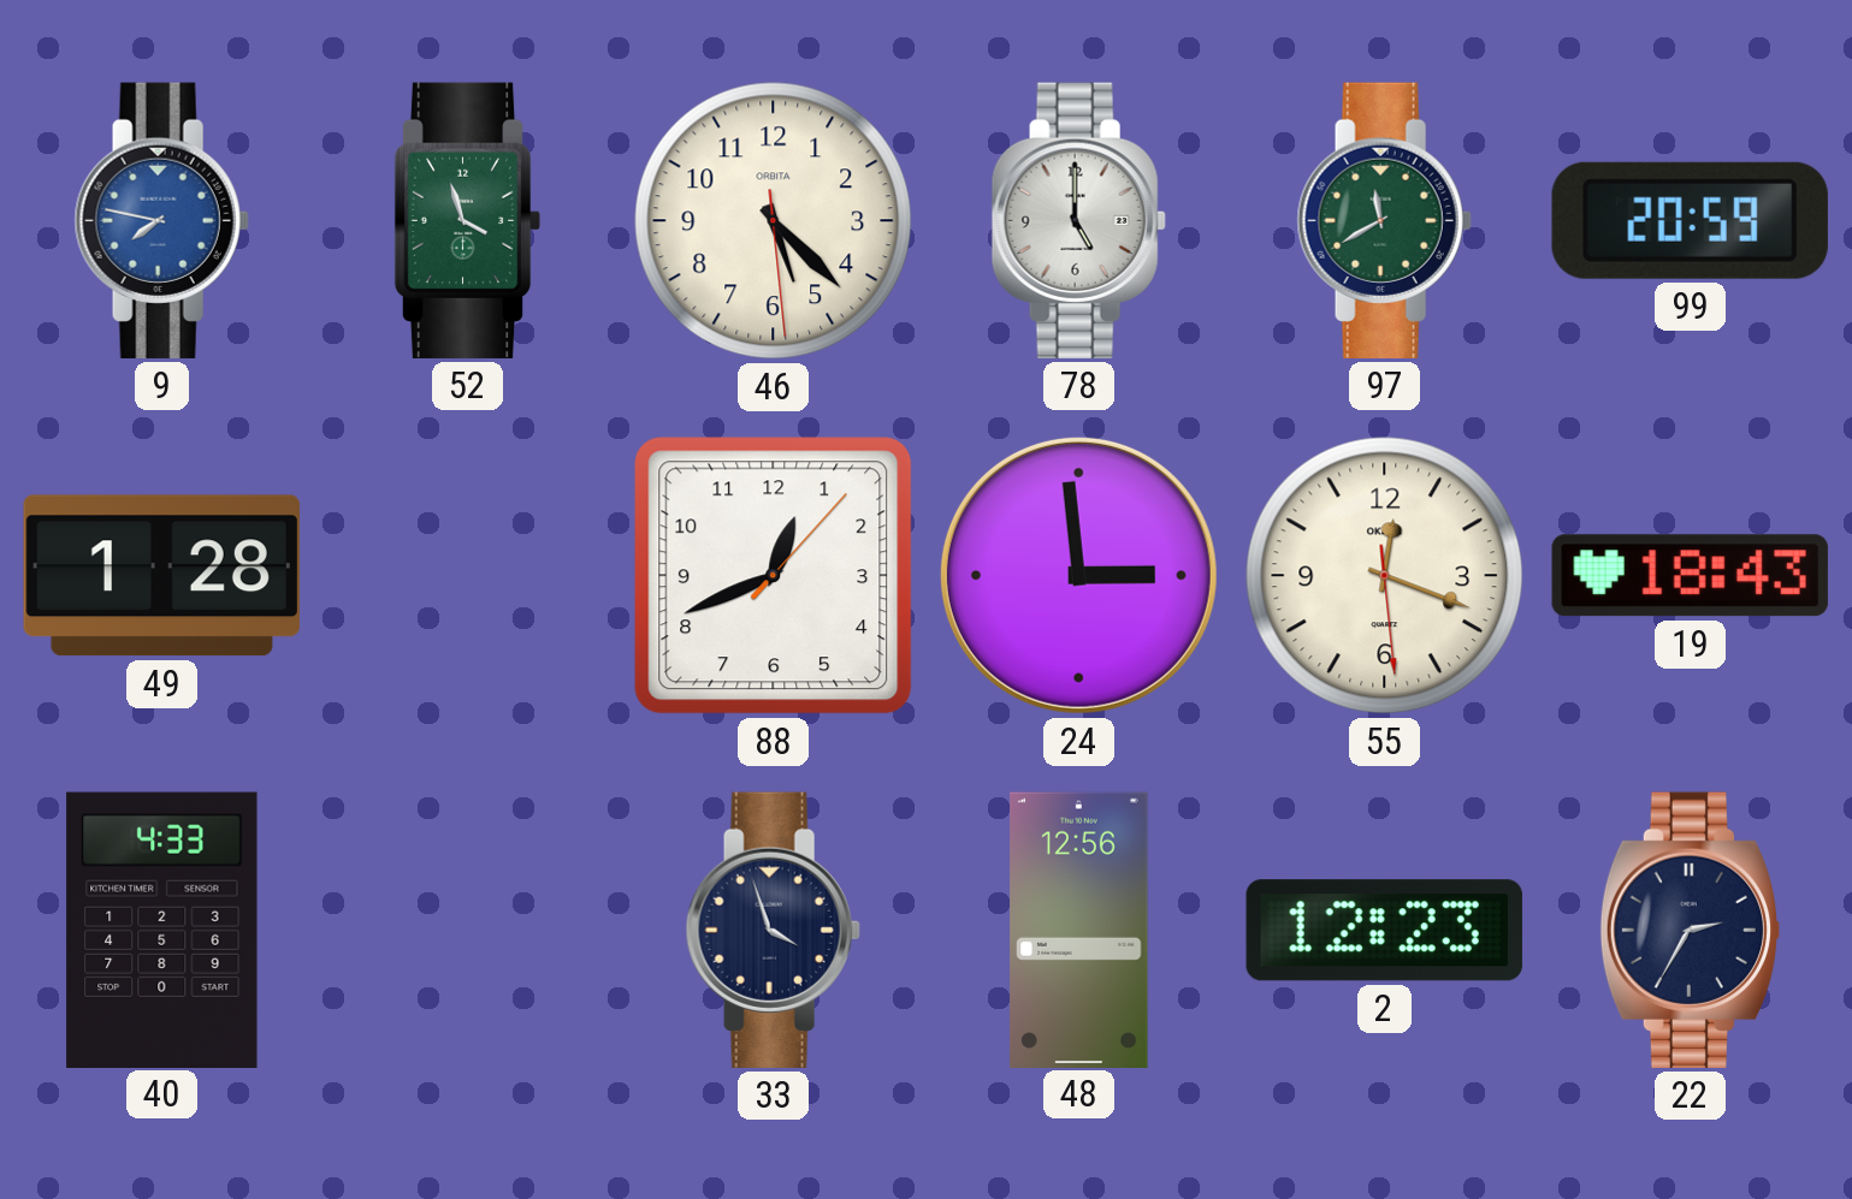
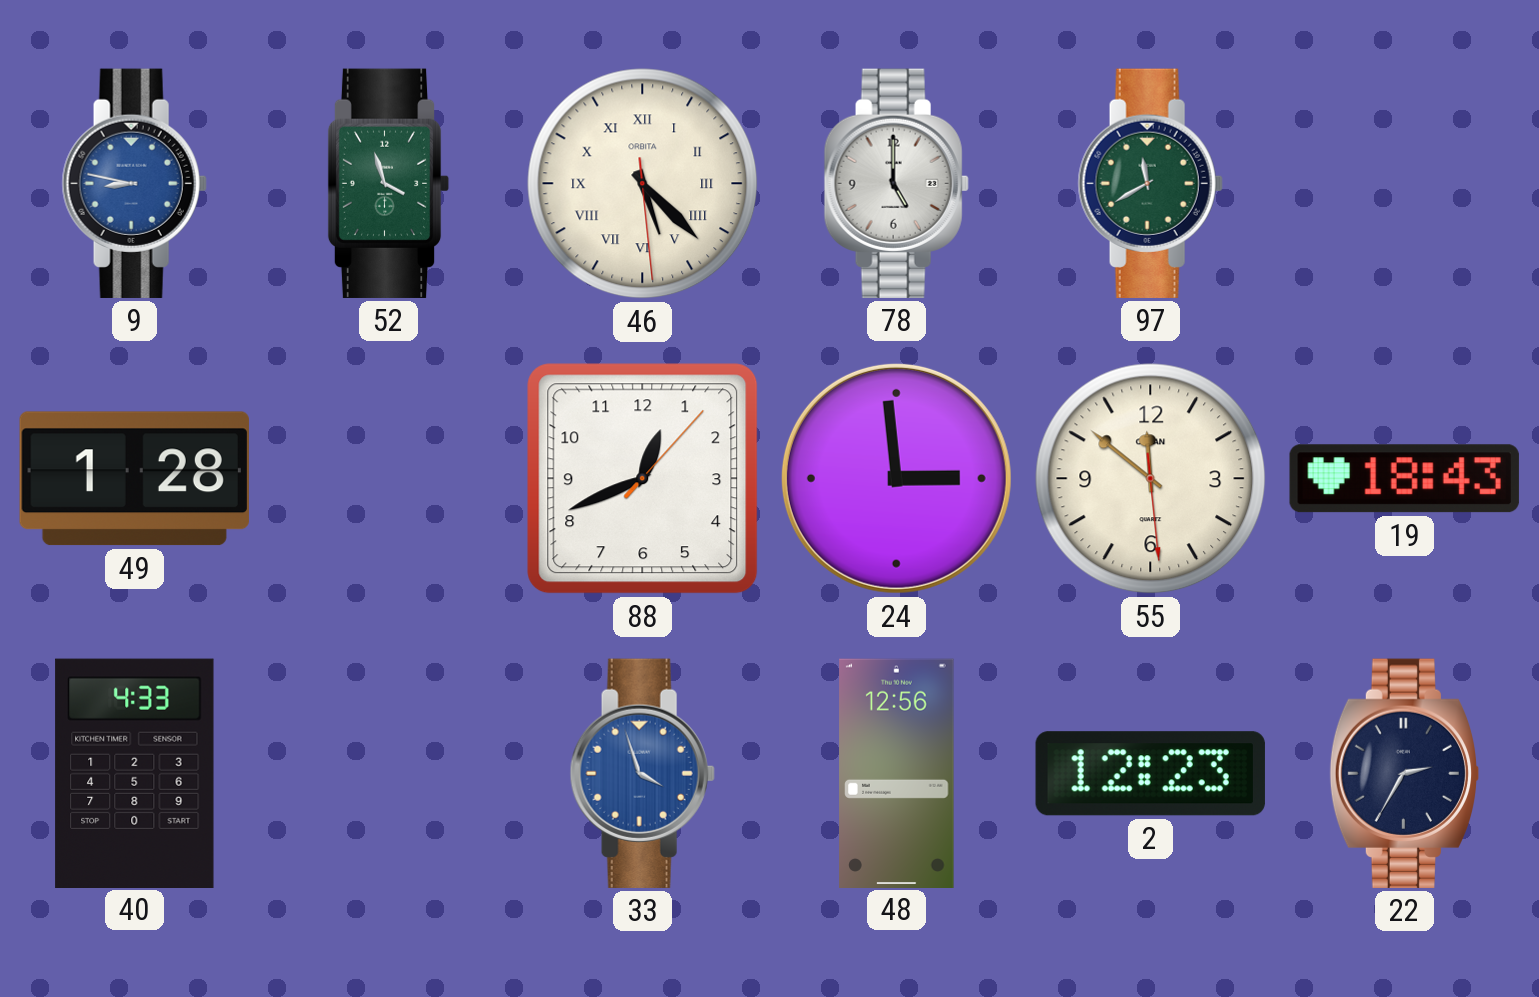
9: 7:47 -> 8:47
46 numerals: Arabic -> Roman
99: 20:59 -> none
55: 12:18 -> 11:51
33 dial: navy -> blue
